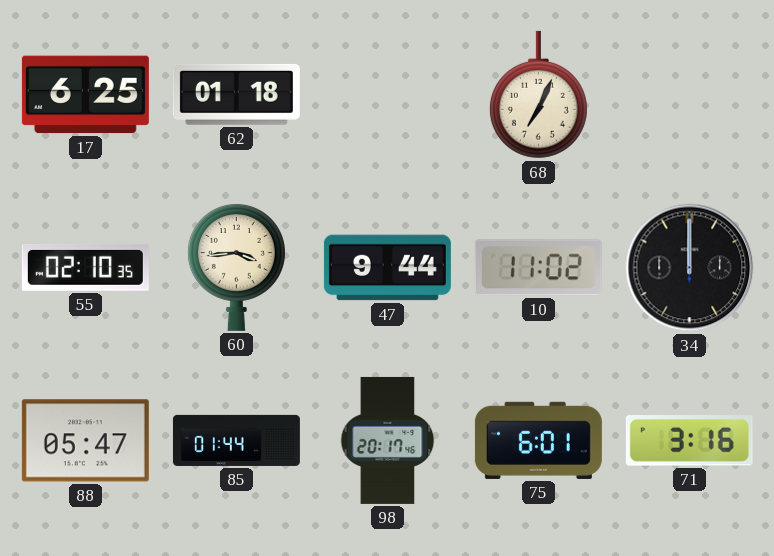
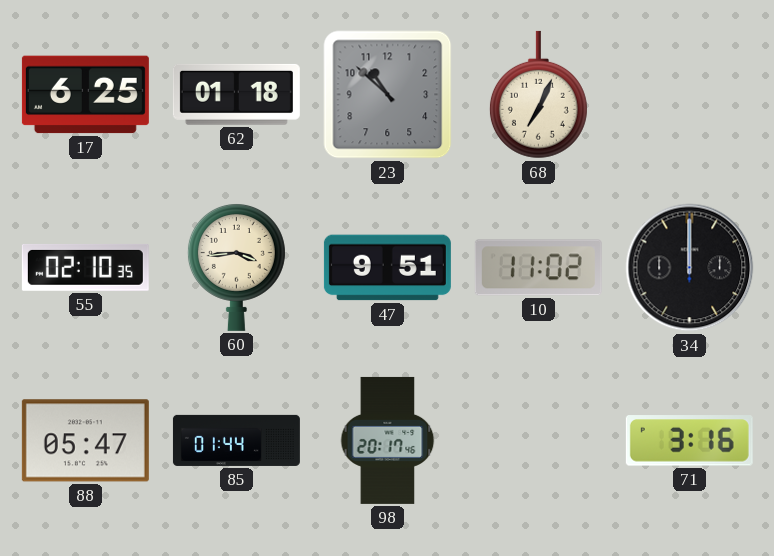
23: none -> 10:52
47: 9:44 -> 9:51
75: 6:01 -> none
